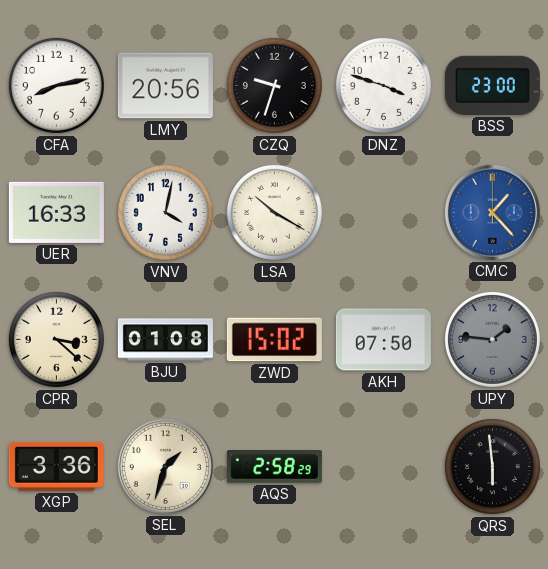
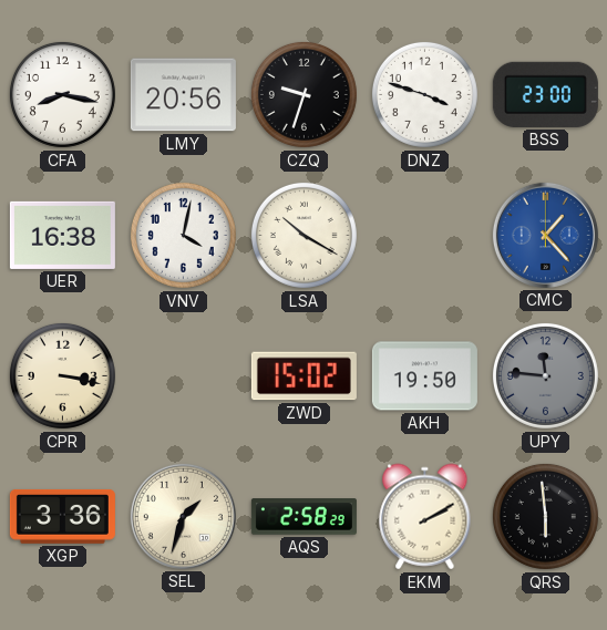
CFA: 8:13 -> 8:17
UER: 16:33 -> 16:38
CPR: 3:22 -> 3:17
BJU: 01:08 -> none
AKH: 07:50 -> 19:50
UPY: 1:46 -> 11:46
EKM: none -> 2:10
